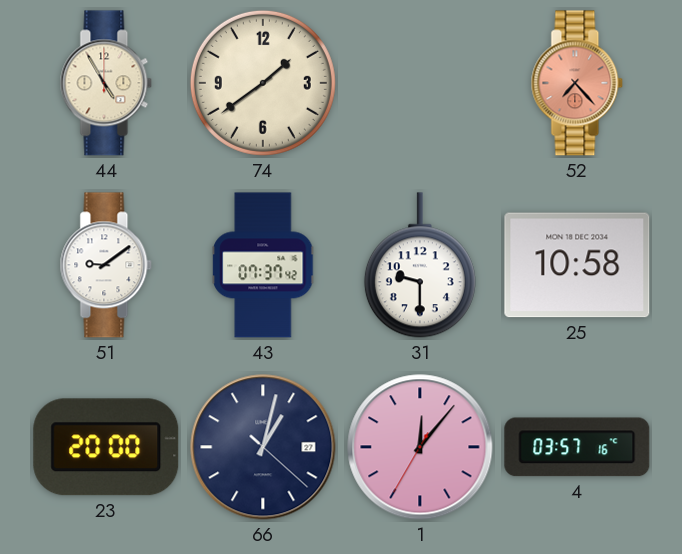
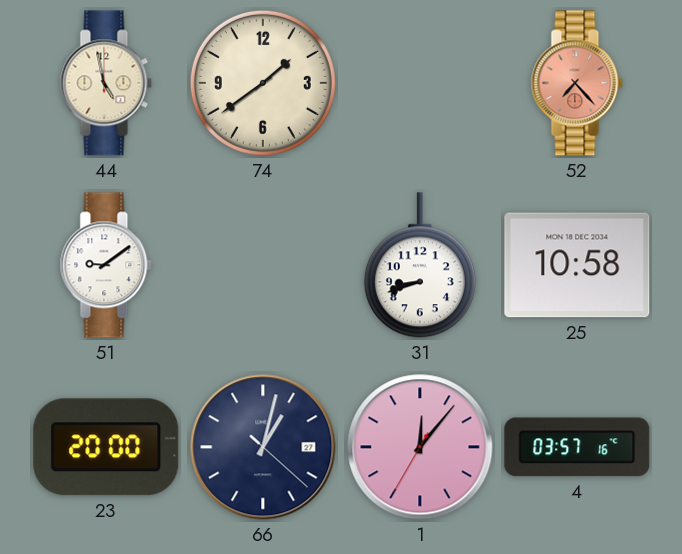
44: 4:55 -> 4:58
43: 07:37 -> none
31: 9:30 -> 8:42
